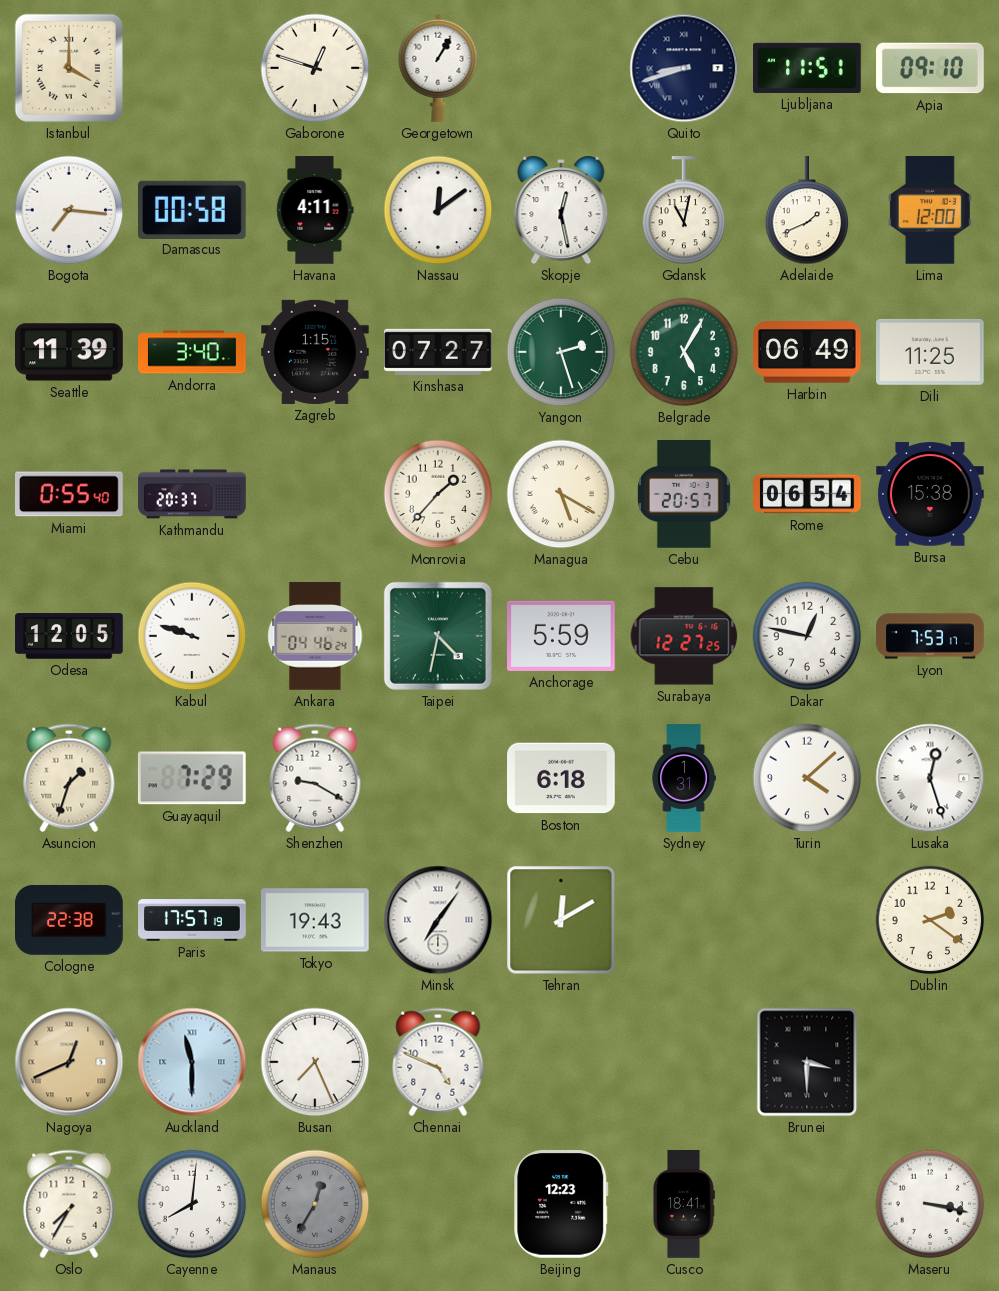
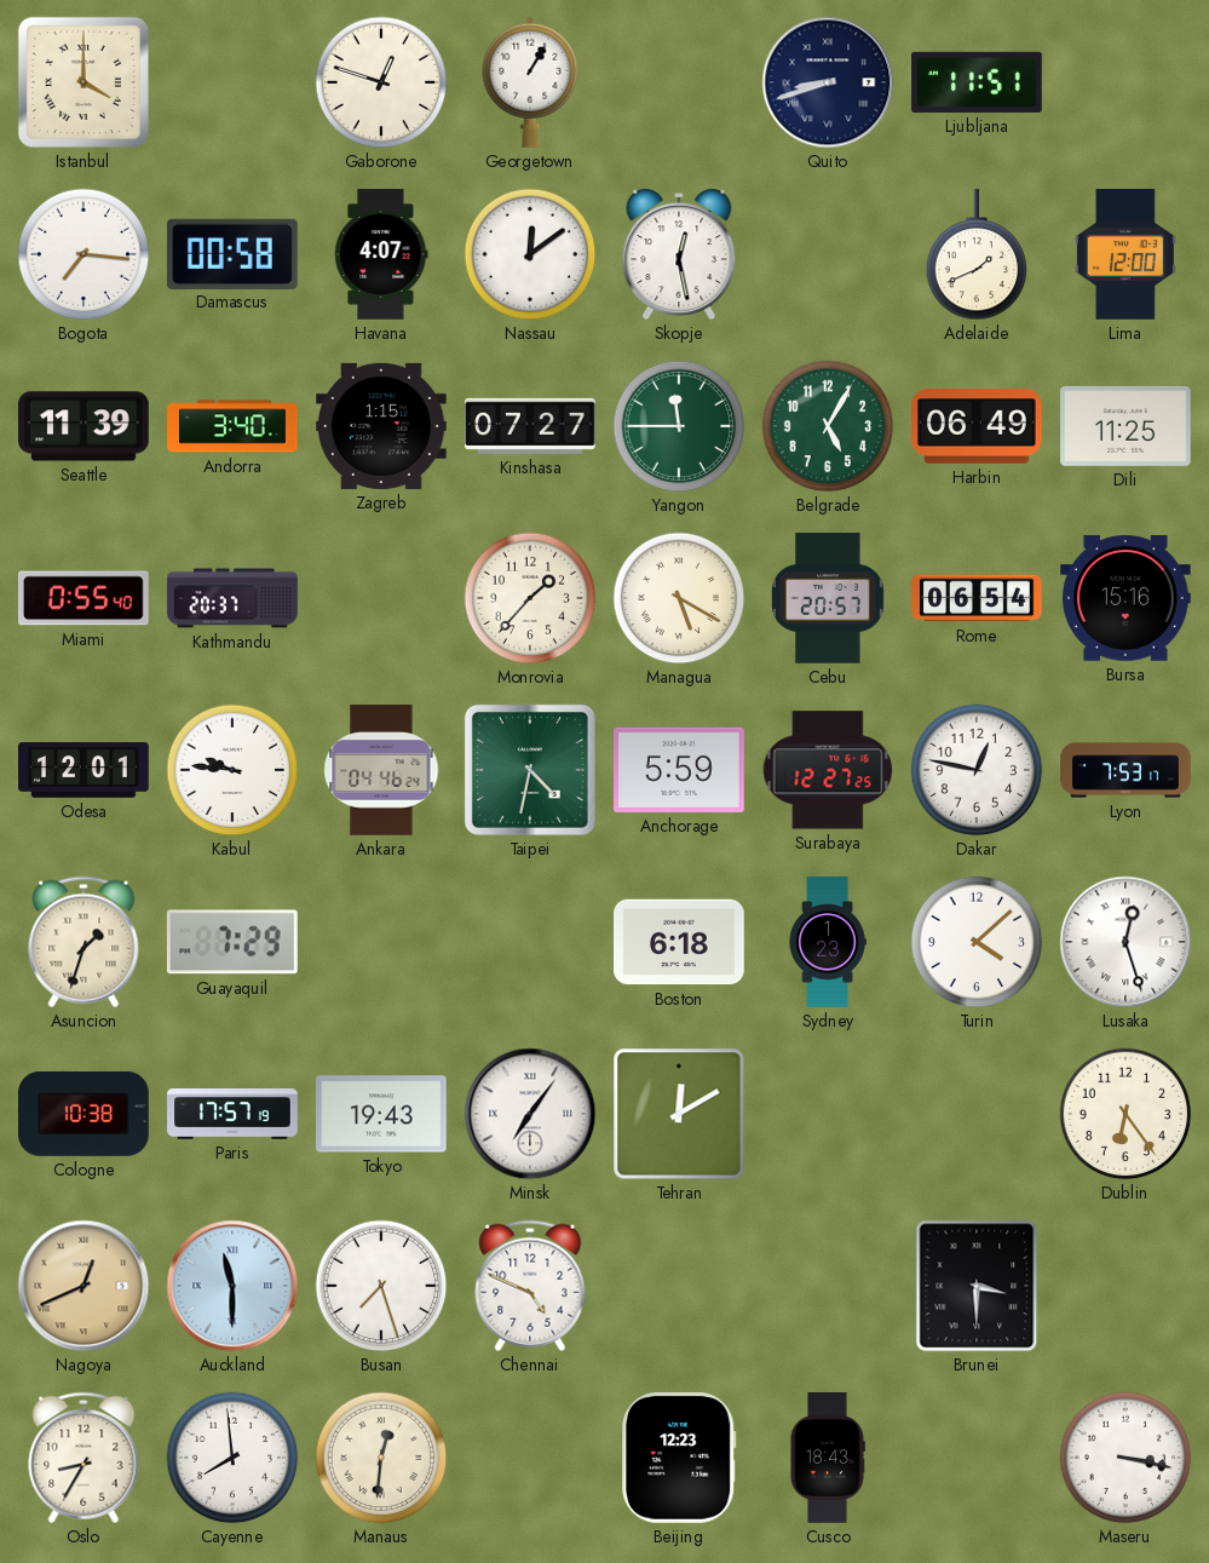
Apia: 09:10 -> none
Havana: 4:11 -> 4:07
Gdansk: 11:02 -> none
Yangon: 2:27 -> 11:45
Bursa: 15:38 -> 15:16
Odesa: 12:05 -> 12:01
Kabul: 9:48 -> 9:46
Shenzhen: 9:20 -> none
Sydney: 1:31 -> 1:23
Cologne: 22:38 -> 10:38
Dublin: 2:21 -> 6:24
Busan: 7:26 -> 7:27
Oslo: 7:35 -> 8:35
Cayenne: 8:01 -> 7:59
Manaus: 12:35 -> 12:31
Manaus dial: grey -> cream
Cusco: 18:41 -> 18:43
